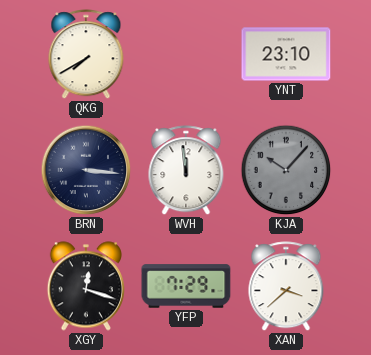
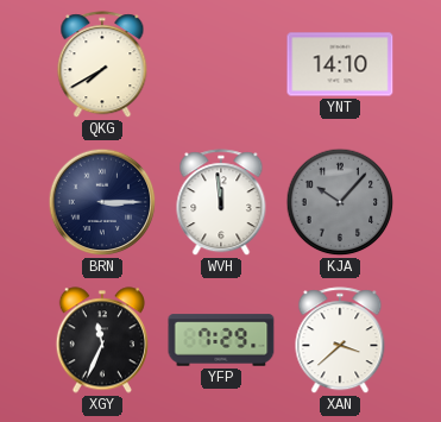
YNT: 23:10 -> 14:10
BRN: 3:16 -> 3:15
XGY: 12:18 -> 11:34
